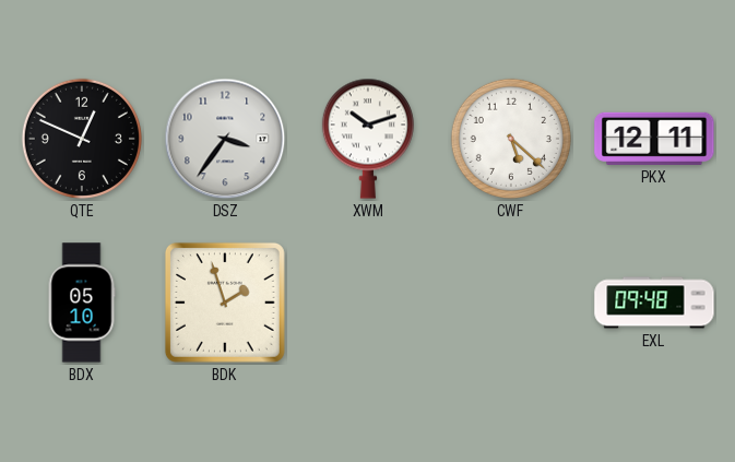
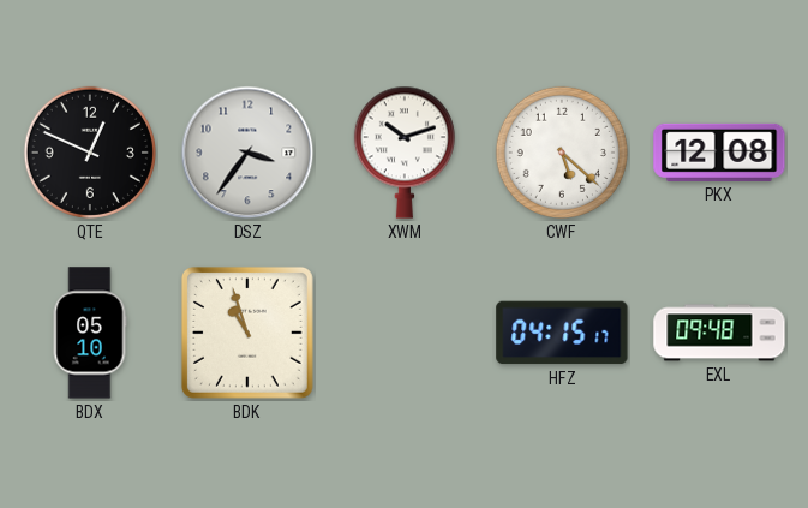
PKX: 12:11 -> 12:08
BDK: 1:57 -> 10:57
HFZ: none -> 04:15
